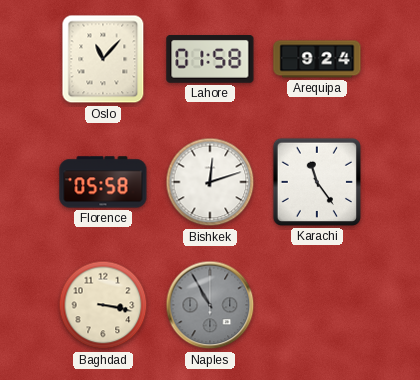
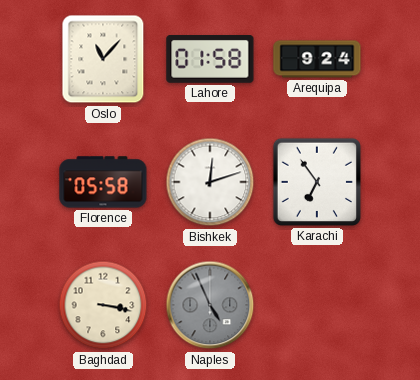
Karachi: 11:24 -> 6:54
Naples: 10:55 -> 4:56
